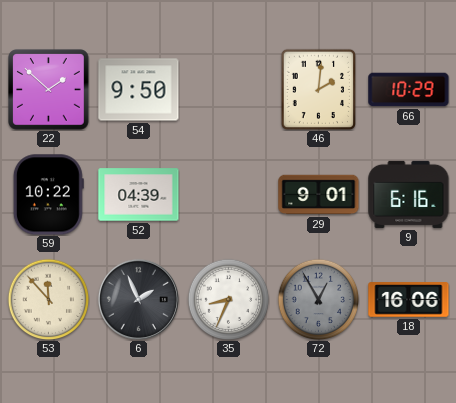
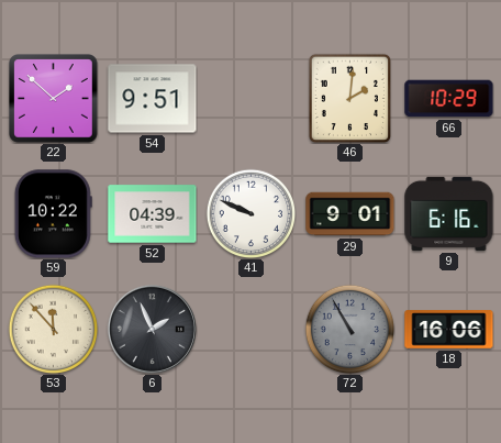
54: 9:50 -> 9:51
41: none -> 9:49
35: 8:34 -> none
72: 12:55 -> 10:55
